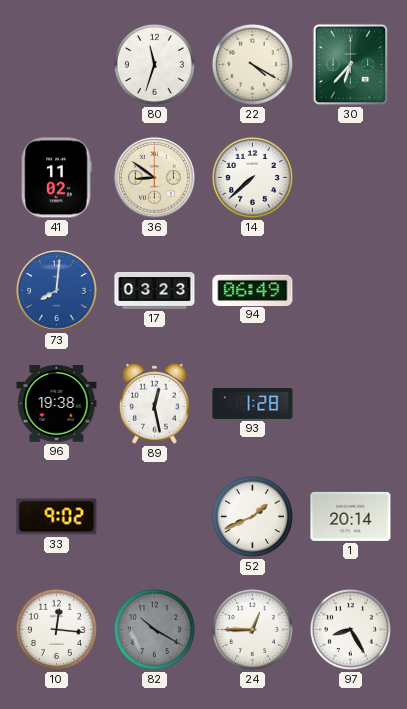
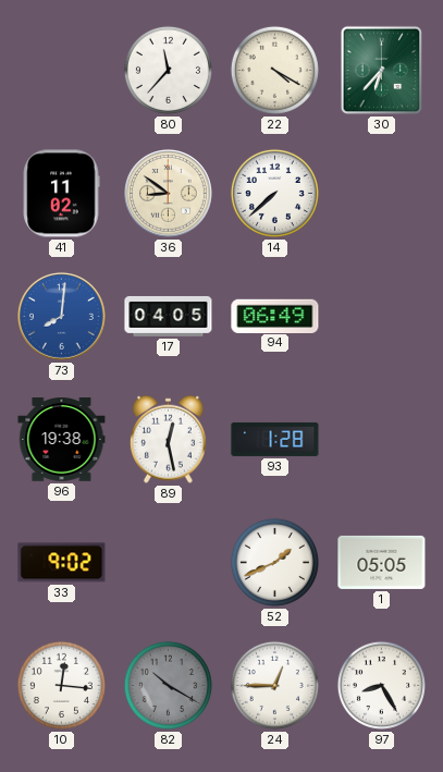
80: 11:33 -> 11:37
17: 03:23 -> 04:05
1: 20:14 -> 05:05
